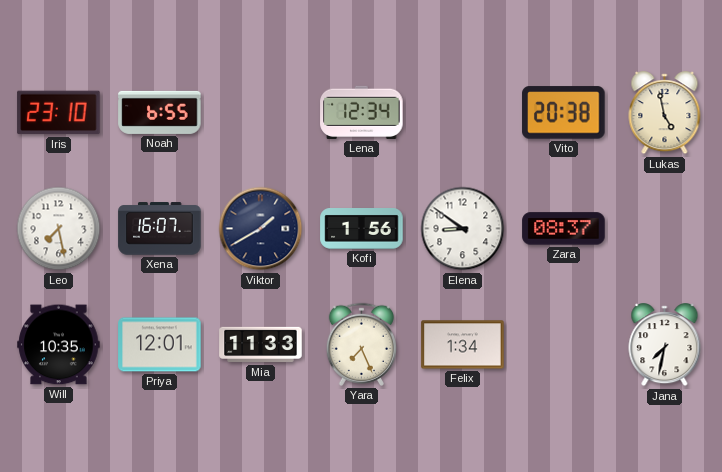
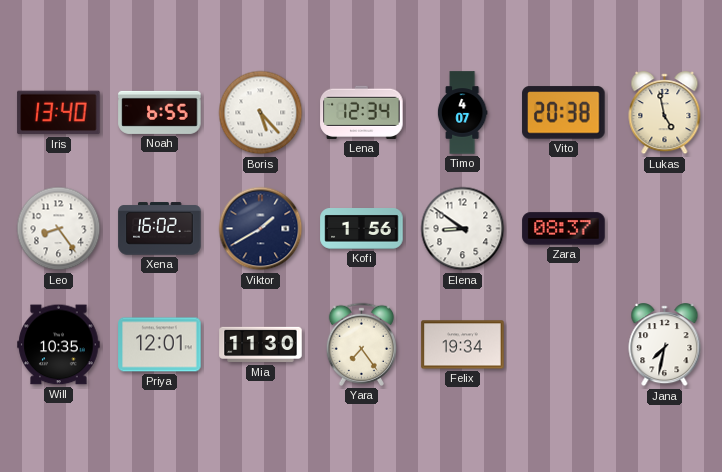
Iris: 23:10 -> 13:40
Boris: none -> 5:23
Timo: none -> 4:07
Leo: 7:28 -> 8:24
Xena: 16:07 -> 16:02
Mia: 11:33 -> 11:30
Yara: 7:26 -> 7:24
Felix: 1:34 -> 19:34
